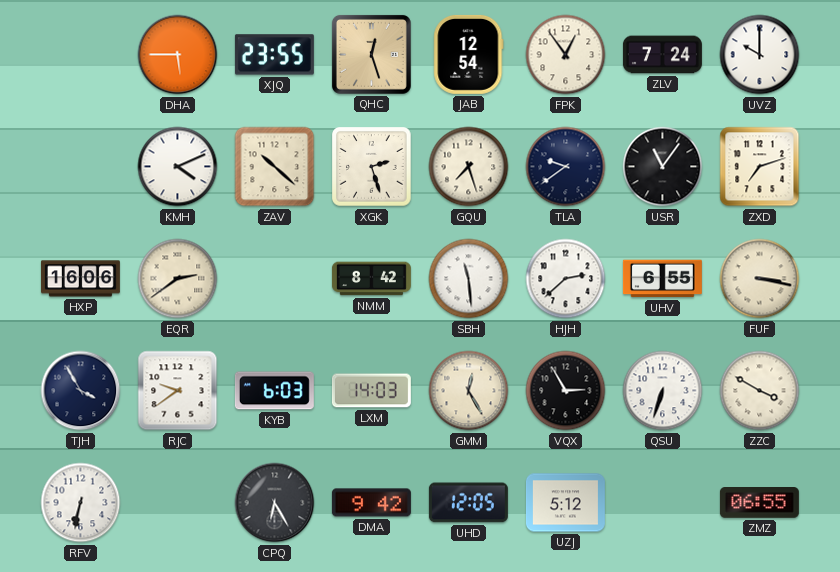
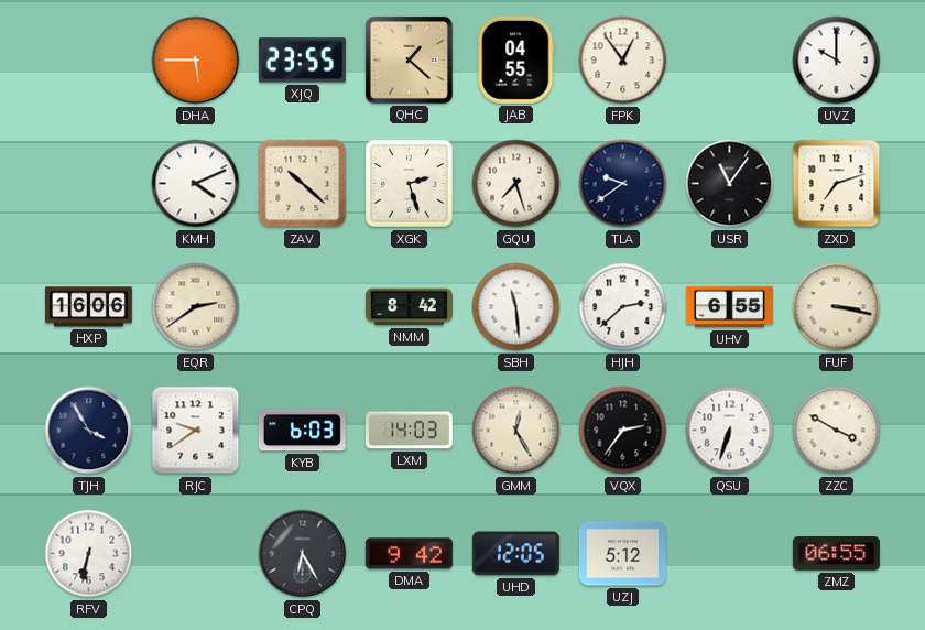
QHC: 12:27 -> 1:22
JAB: 12:54 -> 04:55
ZLV: 7:24 -> none
VQX: 2:55 -> 2:36
